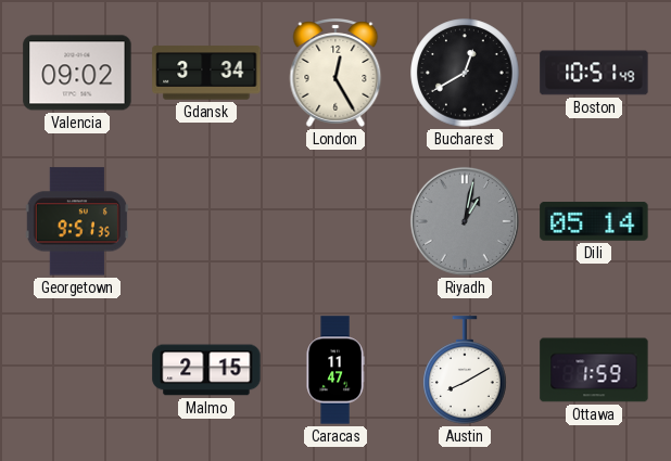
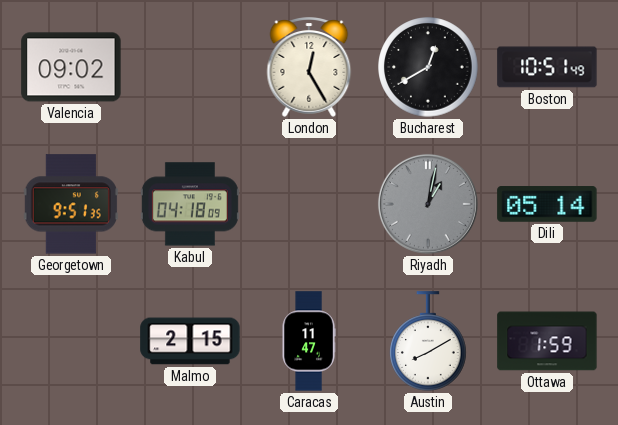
Gdansk: 3:34 -> none
Kabul: none -> 04:18
